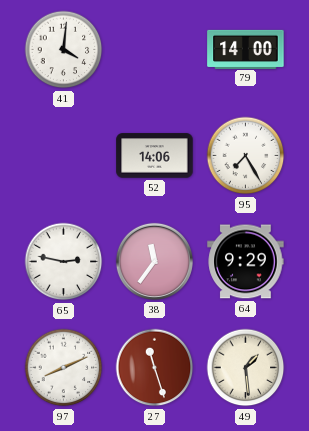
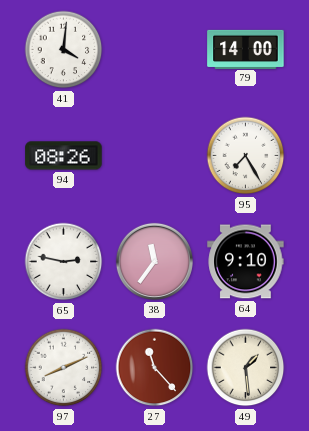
94: none -> 08:26
52: 14:06 -> none
64: 9:29 -> 9:10
27: 11:27 -> 11:23
